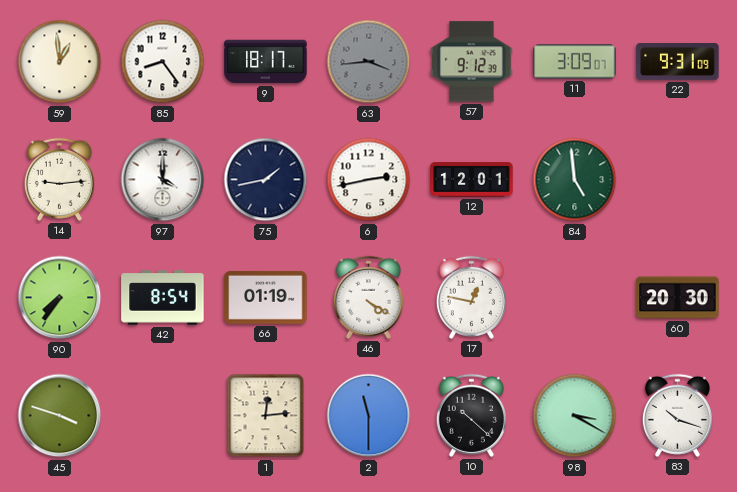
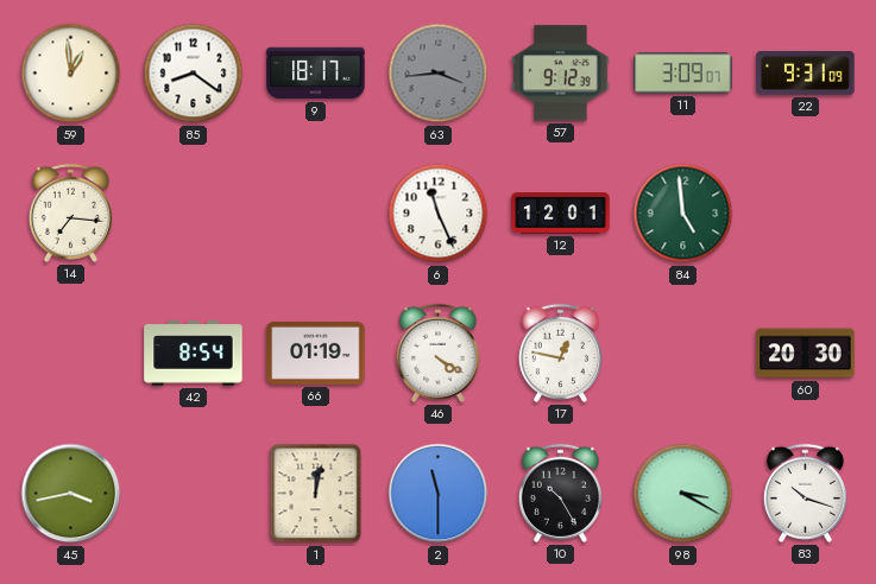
85: 8:24 -> 8:21
14: 9:14 -> 7:16
97: 4:00 -> none
75: 1:43 -> none
6: 2:43 -> 11:26
90: 7:36 -> none
45: 3:48 -> 3:43
1: 12:14 -> 12:02
10: 10:22 -> 10:25
